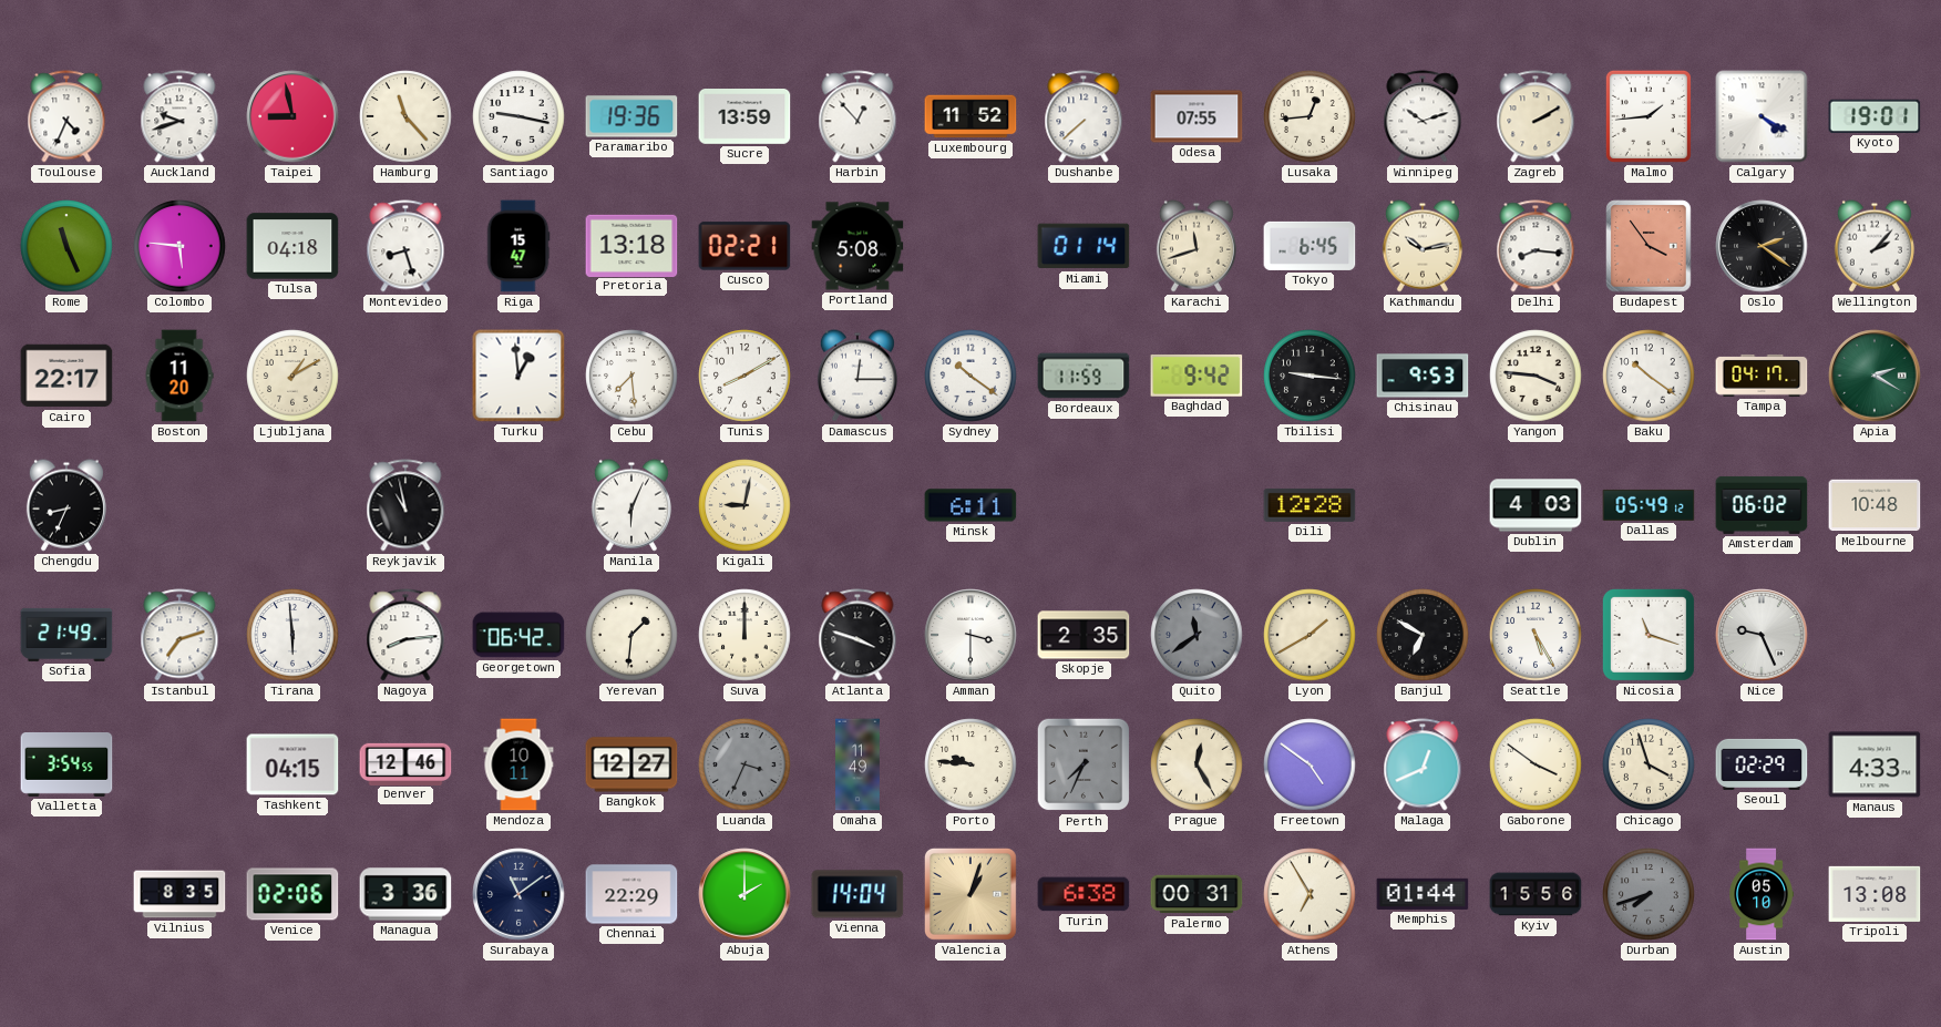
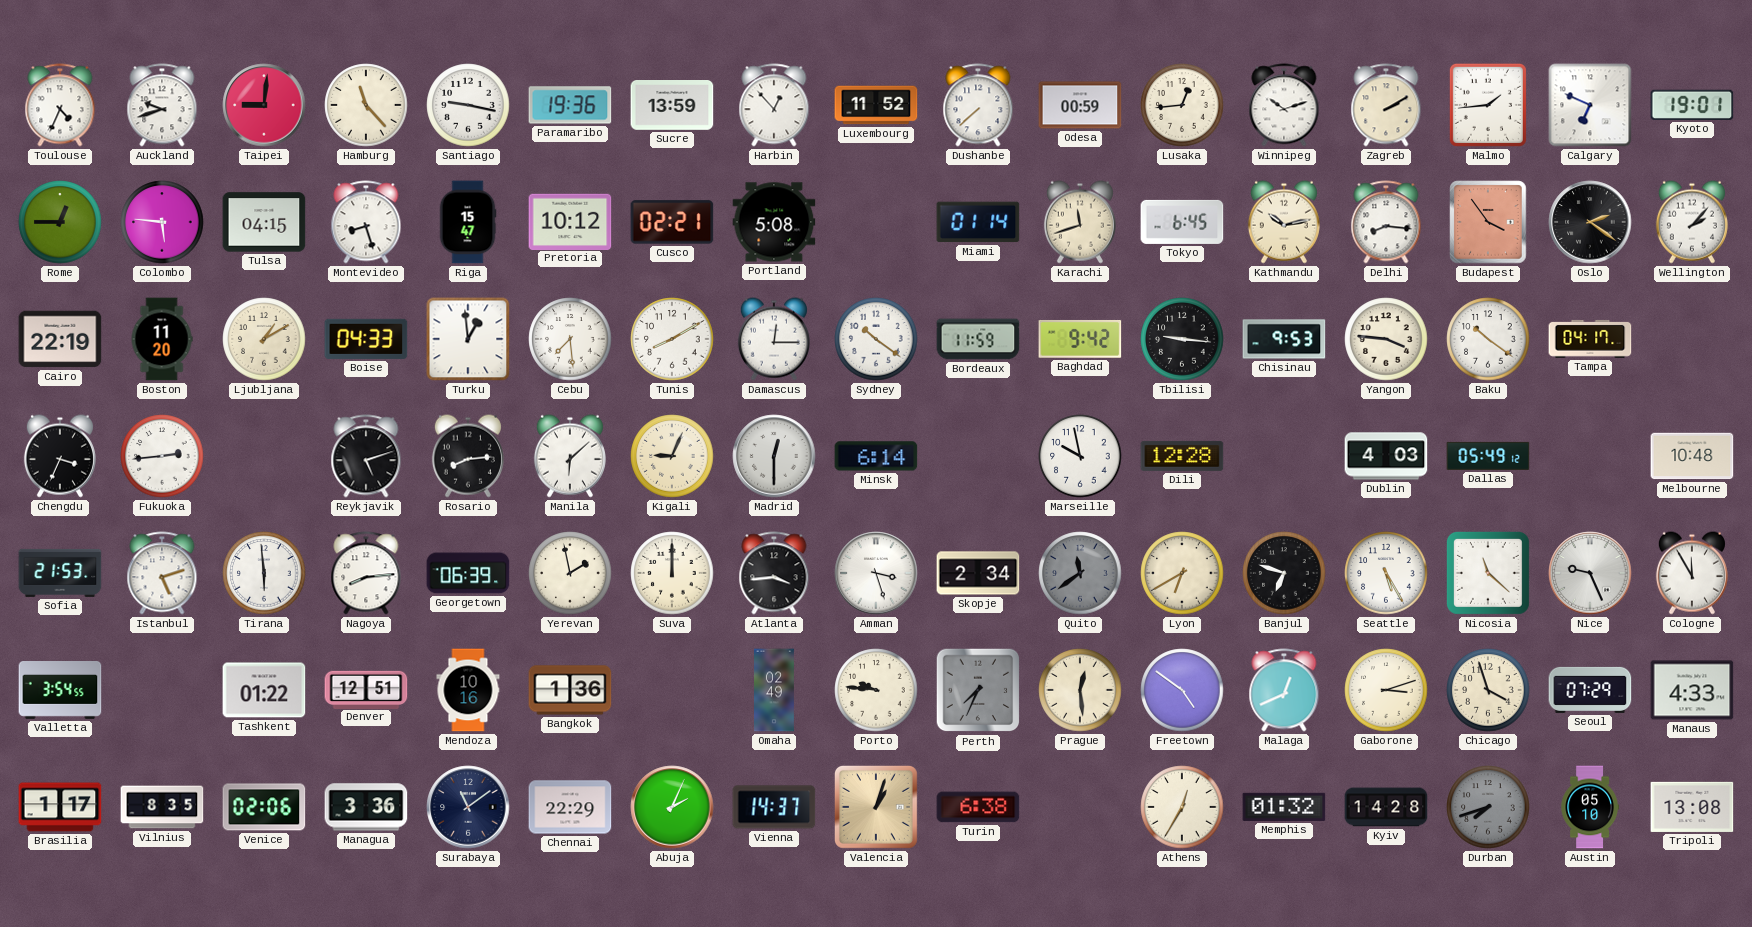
Taipei: 8:58 -> 9:01
Odesa: 07:55 -> 00:59
Calgary: 4:20 -> 6:49
Rome: 11:26 -> 12:45
Tulsa: 04:18 -> 04:15
Pretoria: 13:18 -> 10:12
Cairo: 22:17 -> 22:19
Boise: none -> 04:33
Apia: 2:20 -> none
Chengdu: 8:34 -> 3:34
Fukuoka: none -> 2:44
Reykjavik: 10:58 -> 5:12
Rosario: none -> 8:14
Manila: 6:04 -> 6:08
Kigali: 9:02 -> 9:04
Madrid: none -> 12:30
Minsk: 6:11 -> 6:14
Marseille: none -> 9:58
Amsterdam: 06:02 -> none
Sofia: 21:49 -> 21:53
Istanbul: 7:12 -> 5:12
Georgetown: 06:42 -> 06:39
Yerevan: 1:31 -> 1:58
Atlanta: 3:48 -> 3:44
Amman: 3:30 -> 3:27
Skopje: 2:35 -> 2:34
Lyon: 1:40 -> 6:40
Banjul: 6:50 -> 6:48
Nicosia: 11:18 -> 11:22
Cologne: none -> 11:55
Tashkent: 04:15 -> 01:22
Denver: 12:46 -> 12:51
Mendoza: 10:11 -> 10:16
Bangkok: 12:27 -> 1:36
Luanda: 3:34 -> none
Omaha: 11:49 -> 02:49
Prague: 12:25 -> 12:29
Gaborone: 3:51 -> 3:12
Seoul: 02:29 -> 07:29
Brasilia: none -> 1:17
Abuja: 2:00 -> 2:04
Vienna: 14:04 -> 14:37
Palermo: 00:31 -> none
Athens: 6:55 -> 12:35
Memphis: 01:44 -> 01:32
Kyiv: 15:56 -> 14:28
